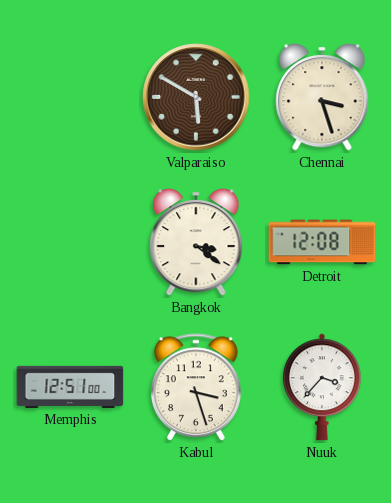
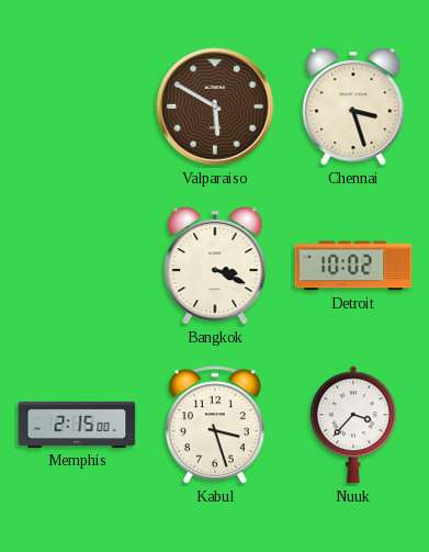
Bangkok: 3:21 -> 3:19
Detroit: 12:08 -> 10:02
Memphis: 12:51 -> 2:15
